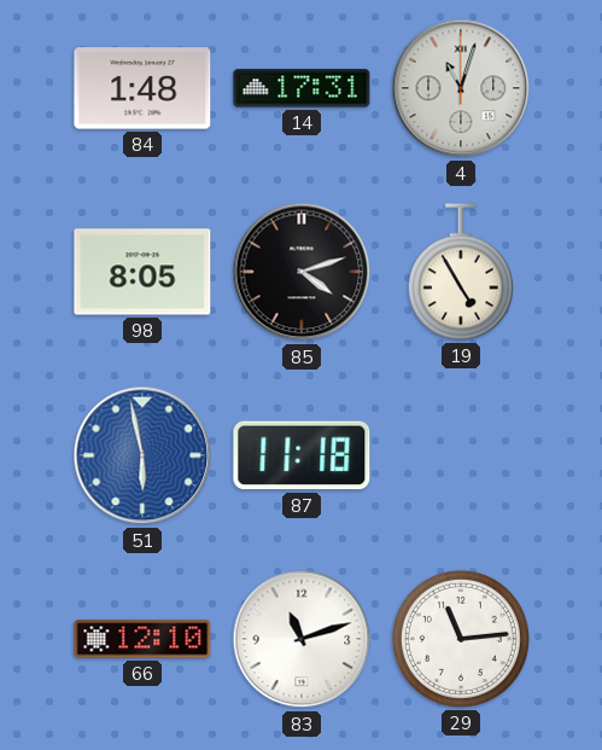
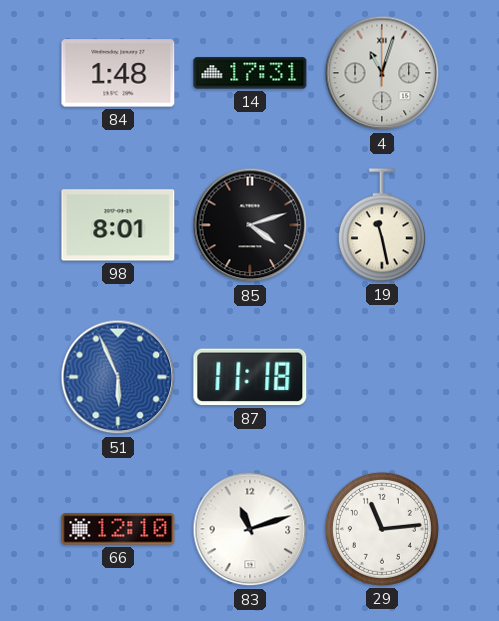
98: 8:05 -> 8:01
19: 4:55 -> 11:28
51: 5:58 -> 5:56
